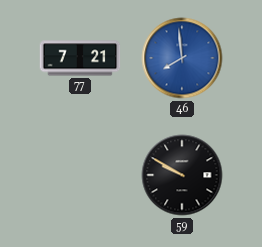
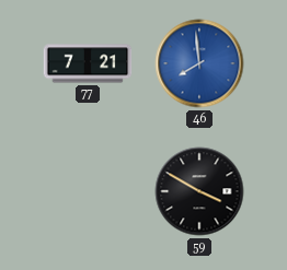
59: 9:50 -> 3:50
